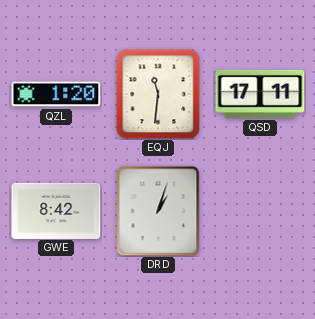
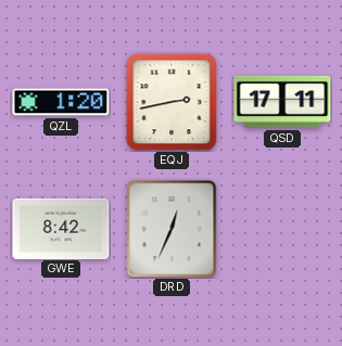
EQJ: 11:31 -> 2:43
DRD: 1:03 -> 12:34
